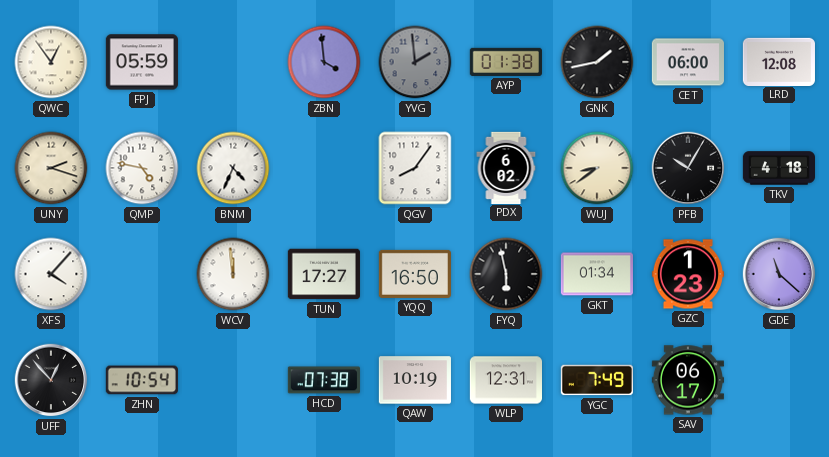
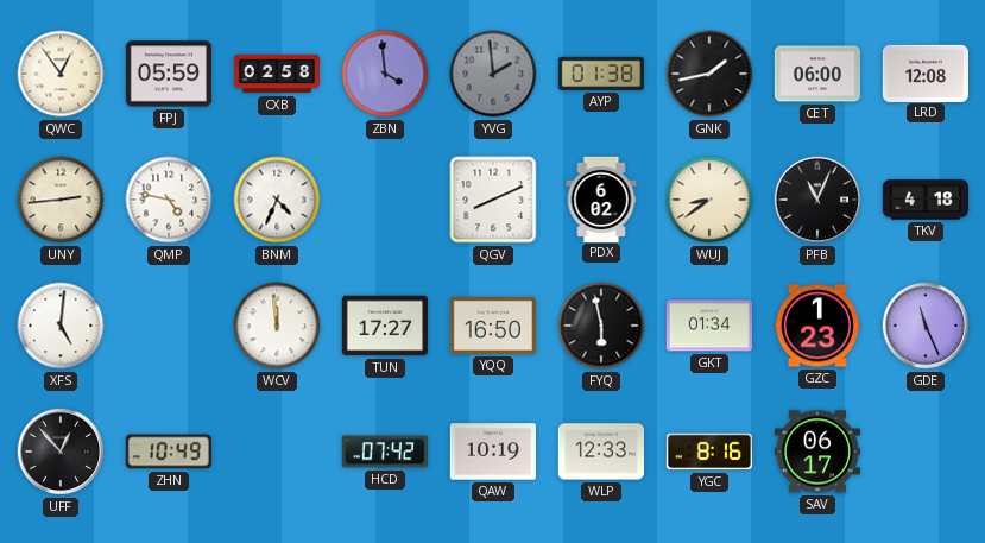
CXB: none -> 02:58
UNY: 2:18 -> 2:44
QGV: 8:06 -> 8:11
PFB: 10:05 -> 11:04
XFS: 4:07 -> 5:01
GDE: 11:22 -> 11:26
ZHN: 10:54 -> 10:49
HCD: 07:38 -> 07:42
WLP: 12:31 -> 12:33
YGC: 7:49 -> 8:16
